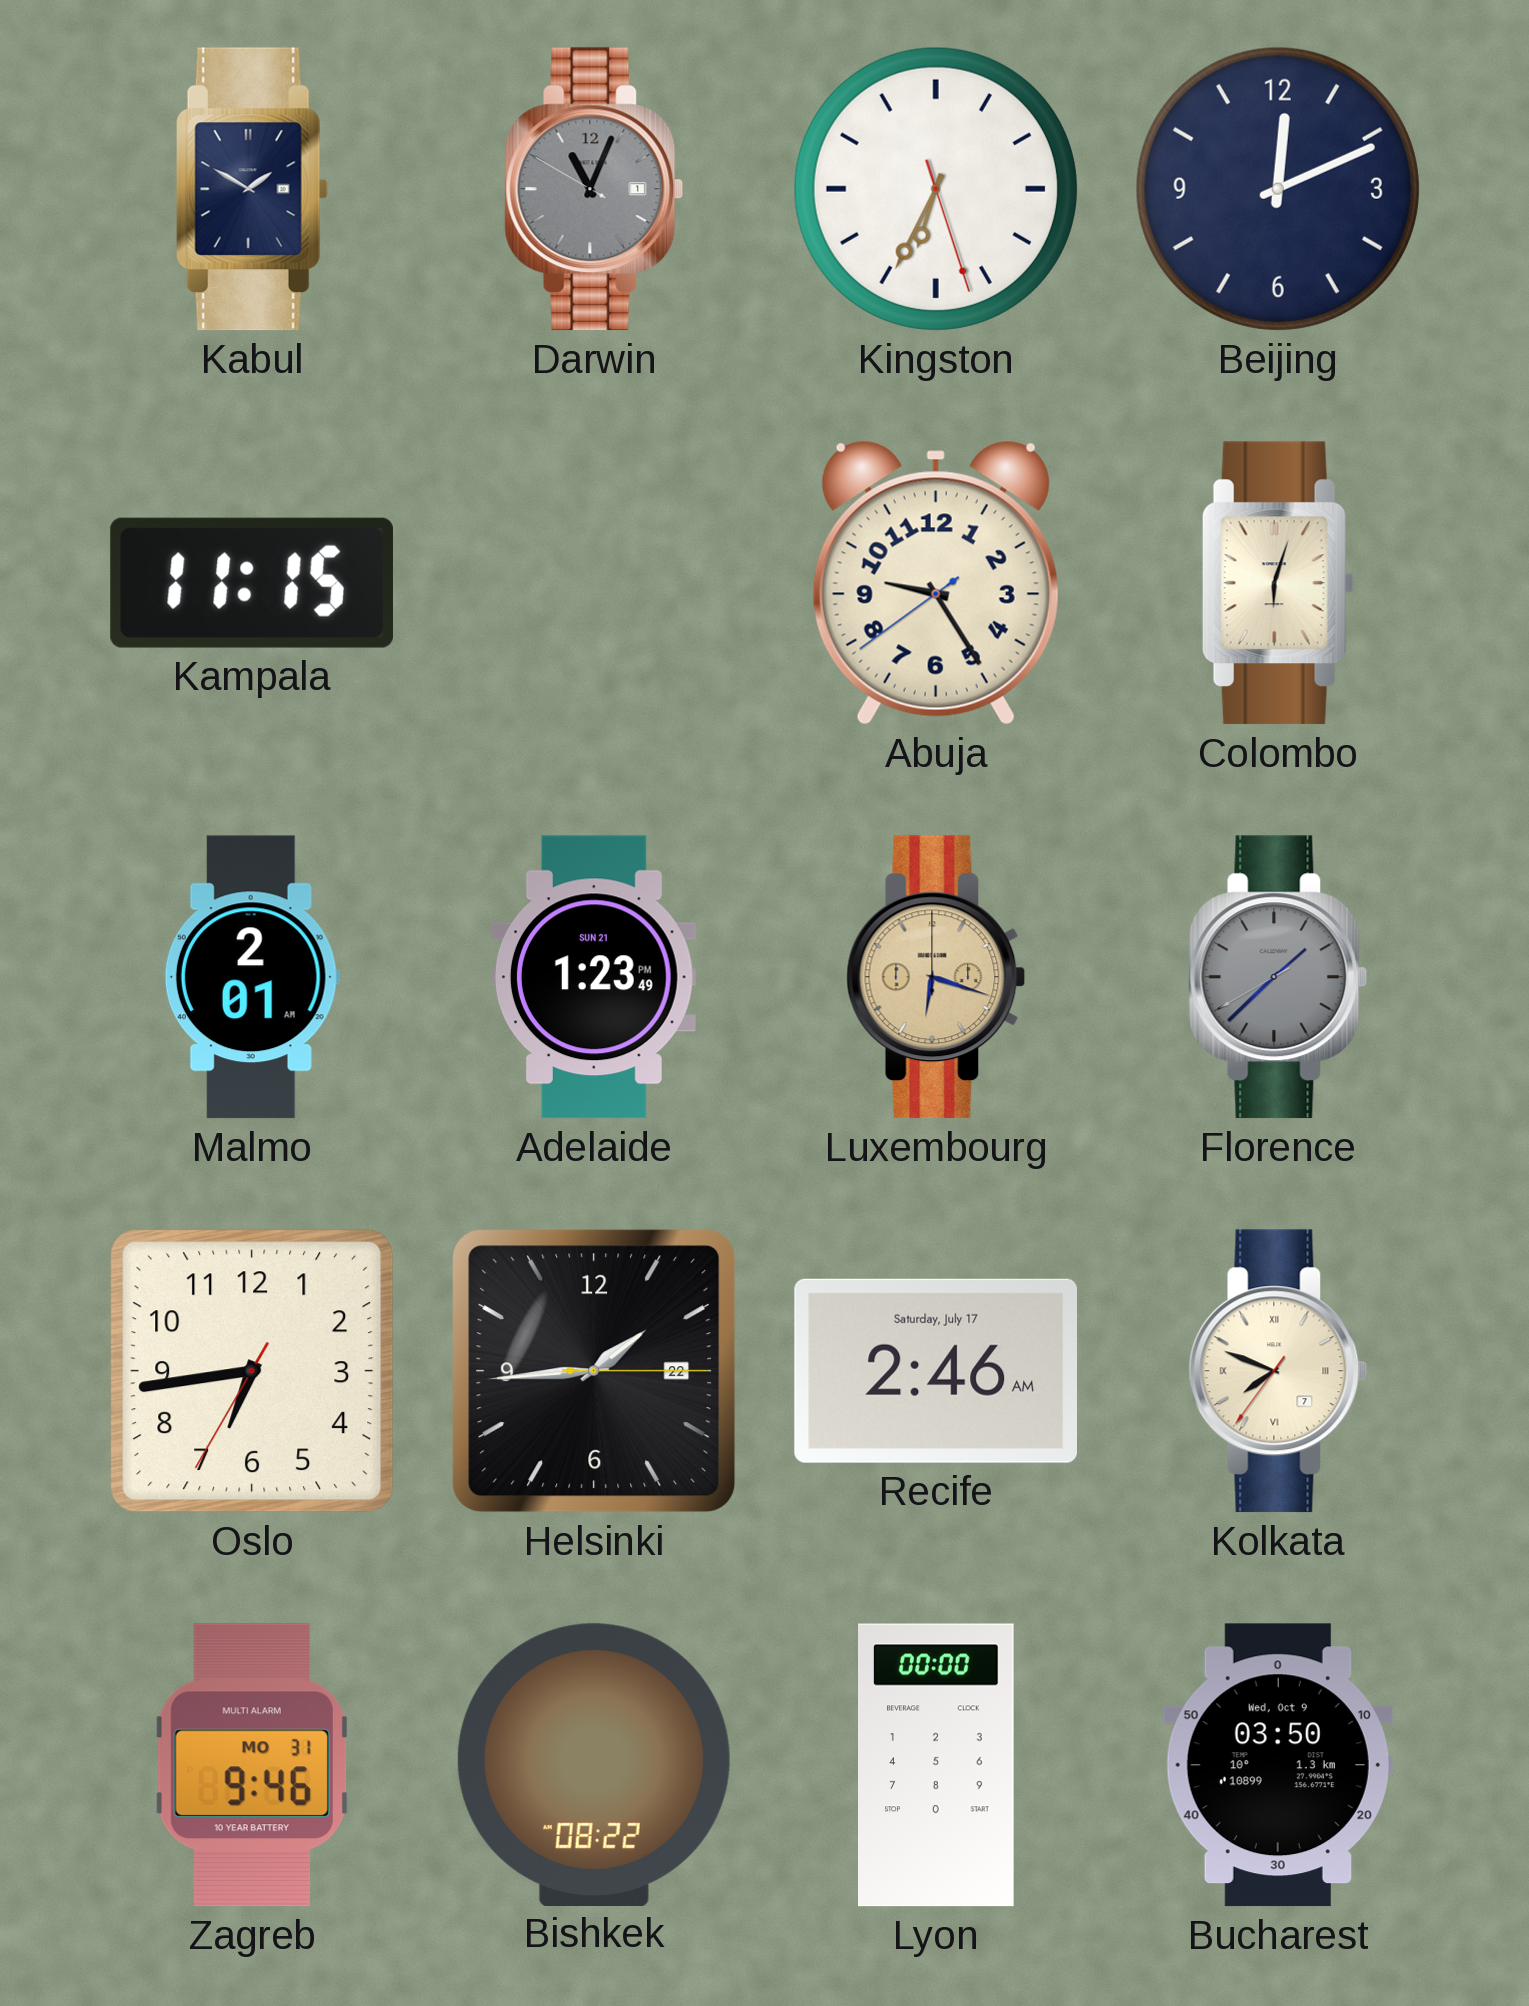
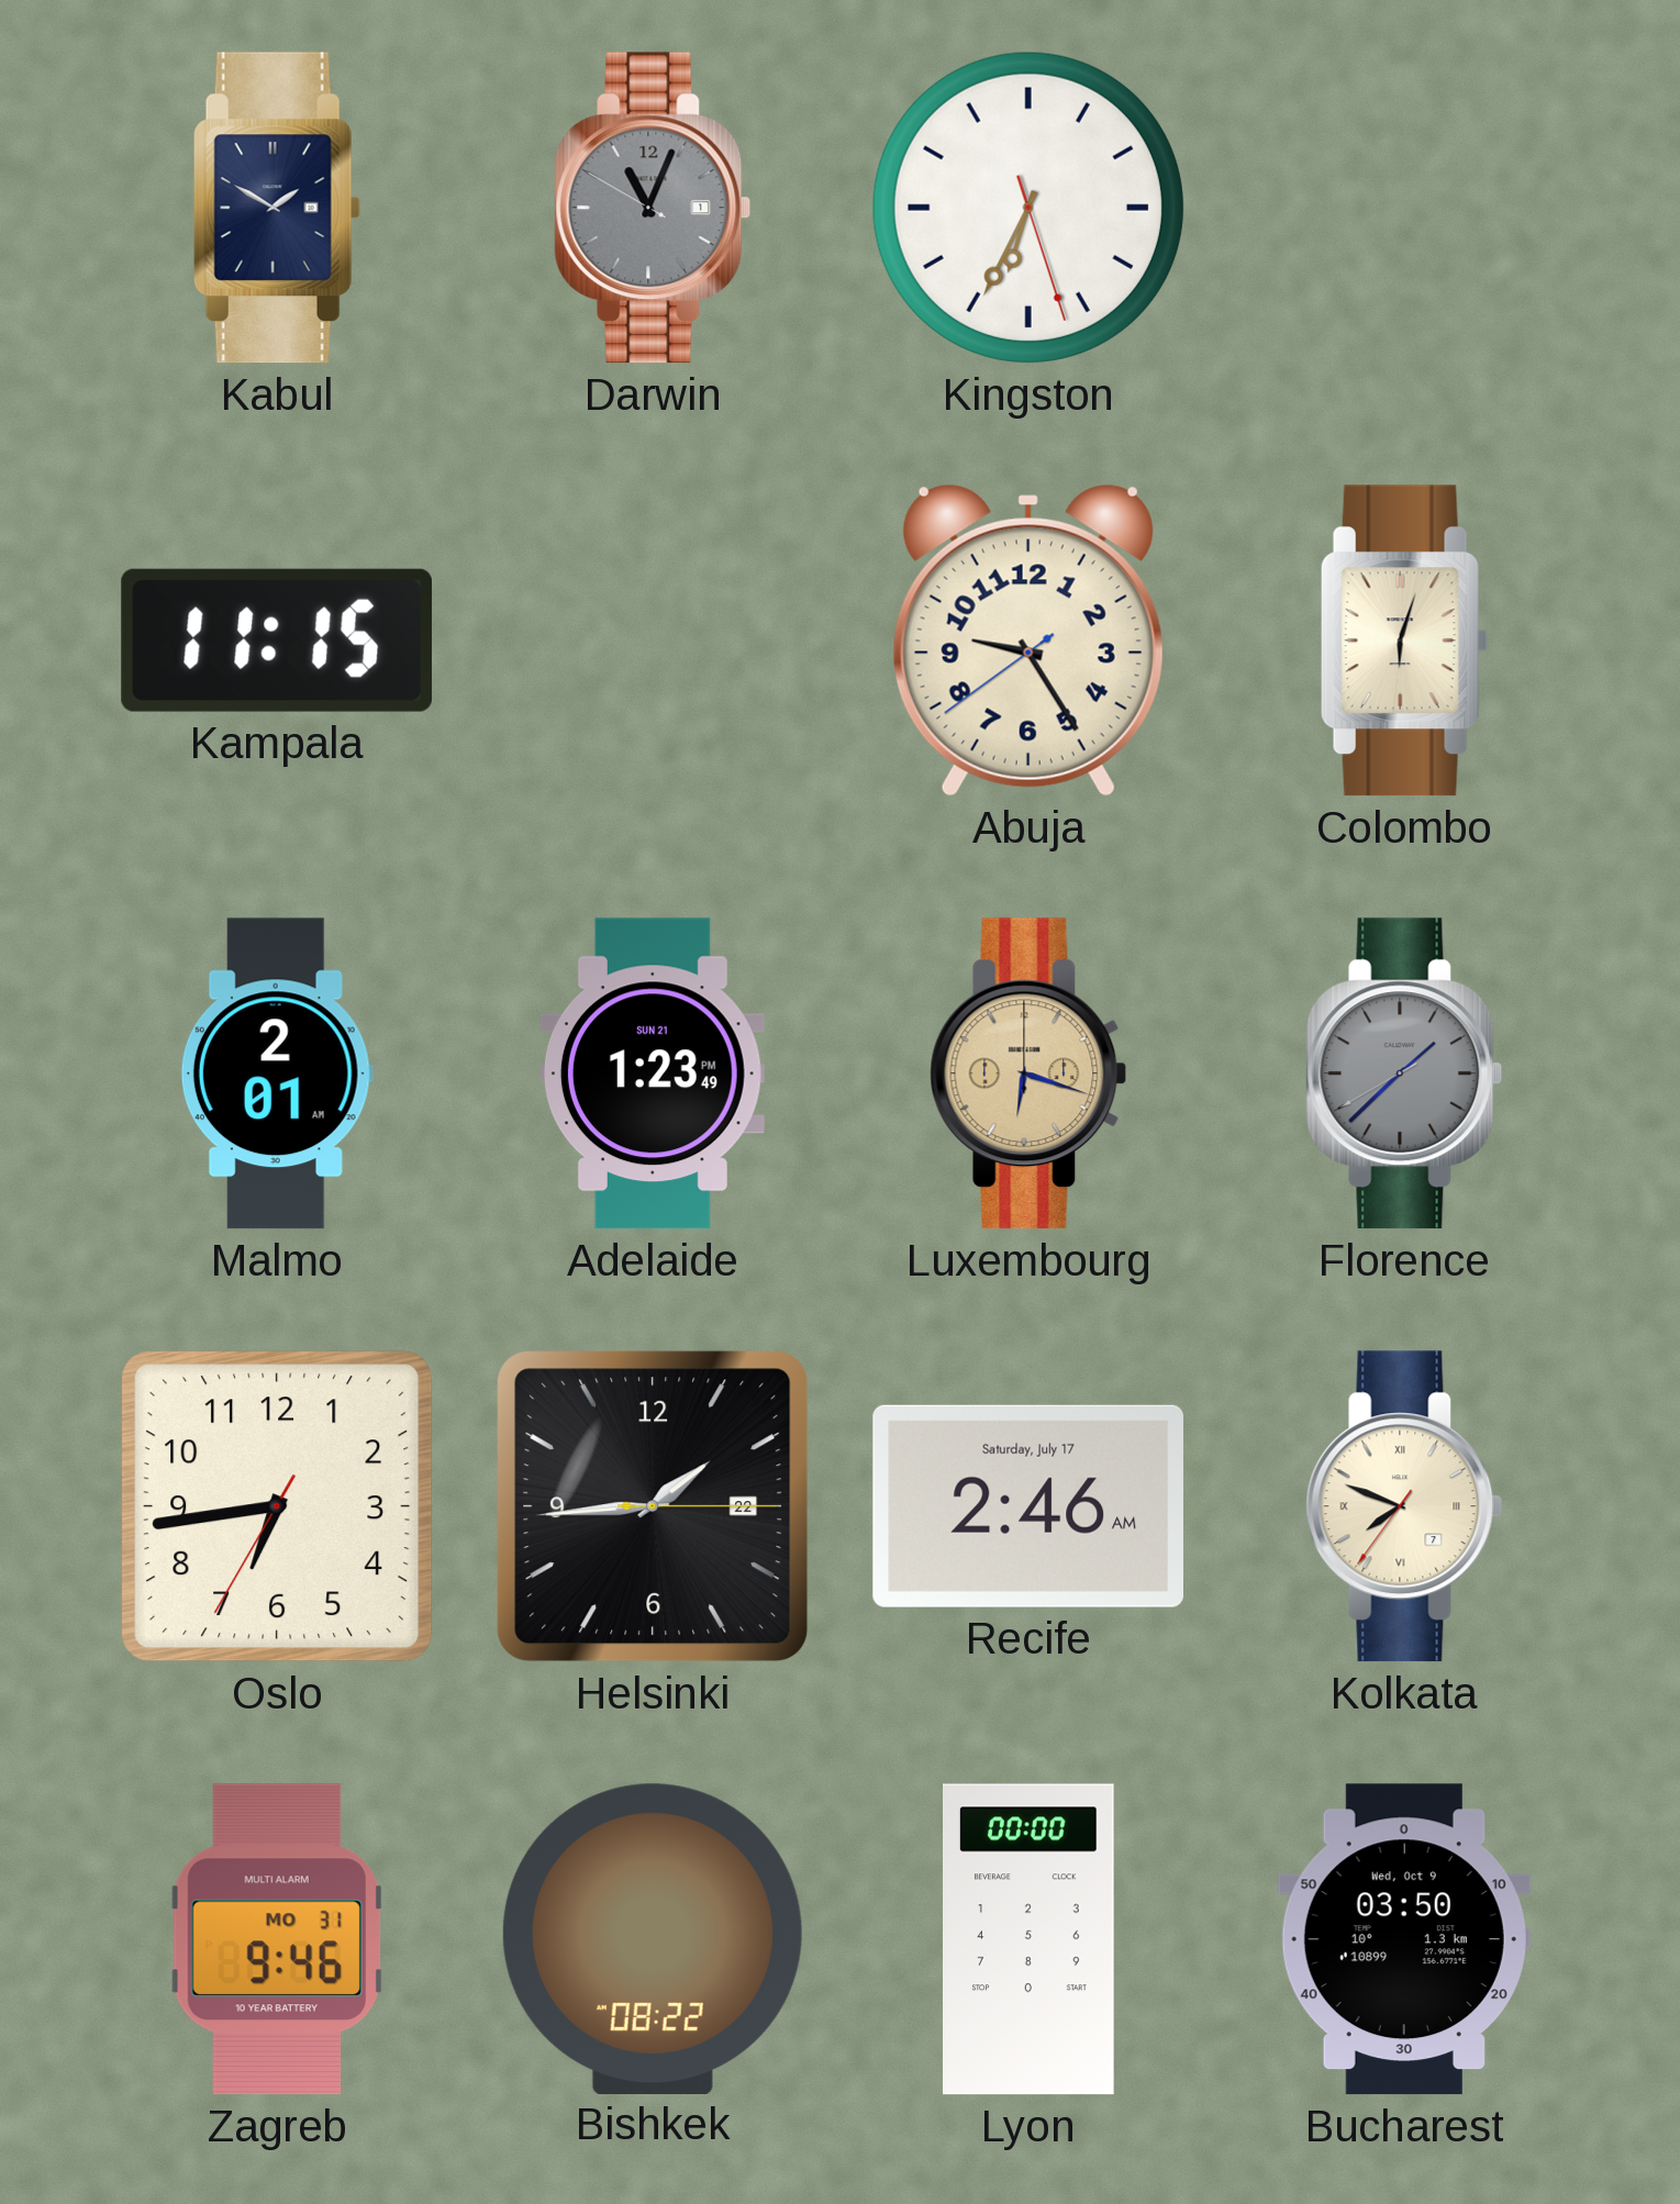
Beijing: 12:11 -> none
